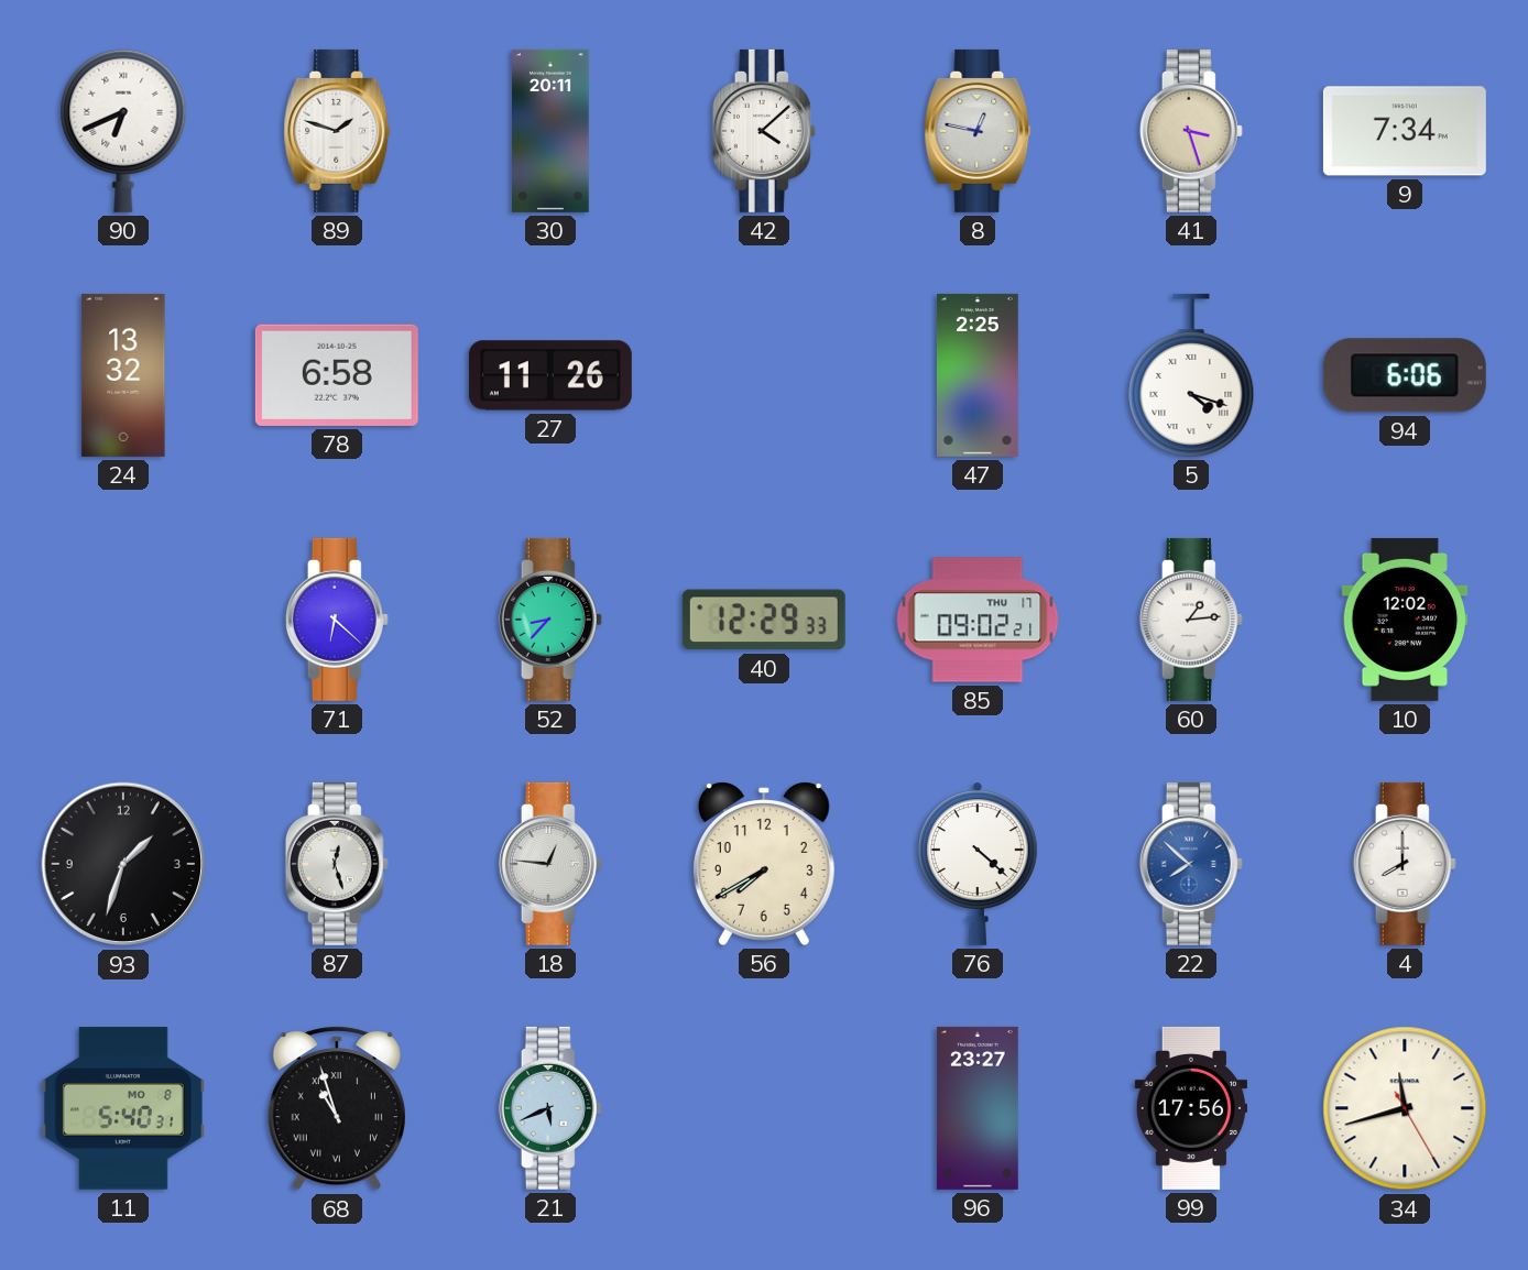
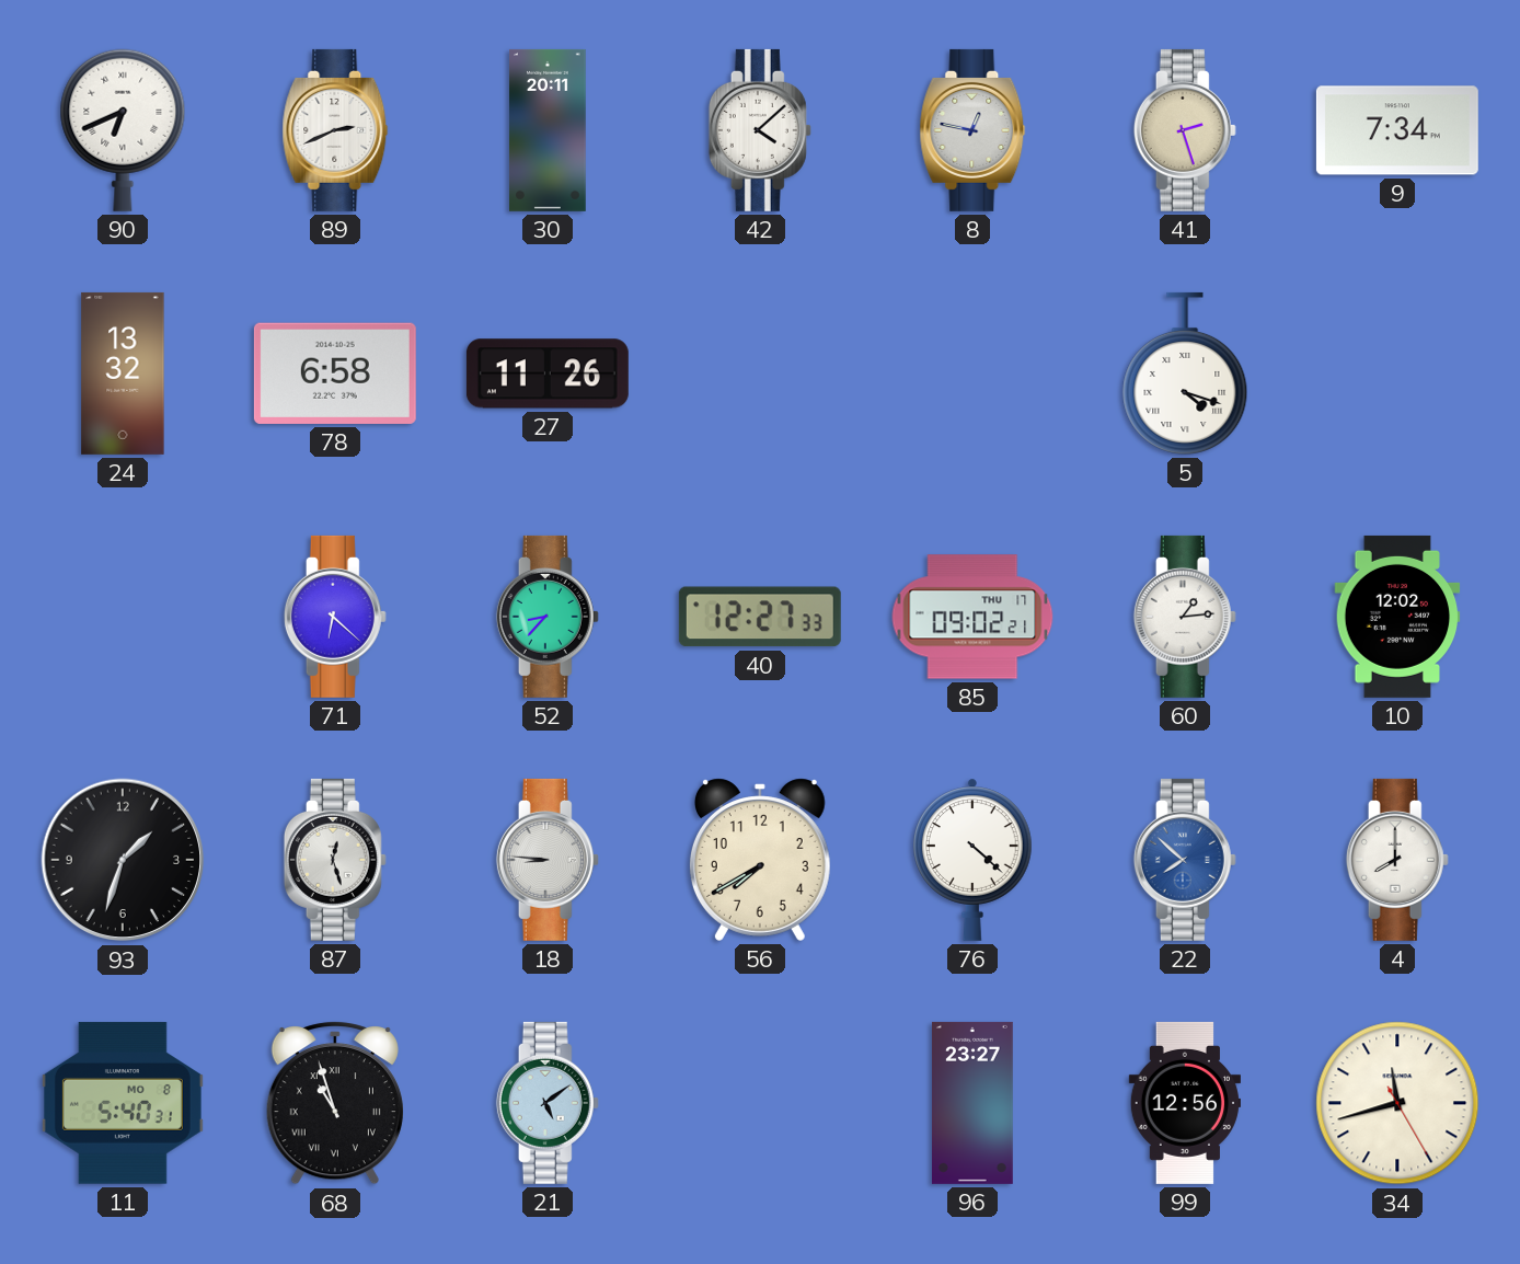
89: 1:48 -> 2:41
41: 3:27 -> 2:27
47: 2:25 -> none
94: 6:06 -> none
40: 12:29 -> 12:27
18: 12:46 -> 8:46
21: 5:41 -> 5:09
99: 17:56 -> 12:56
